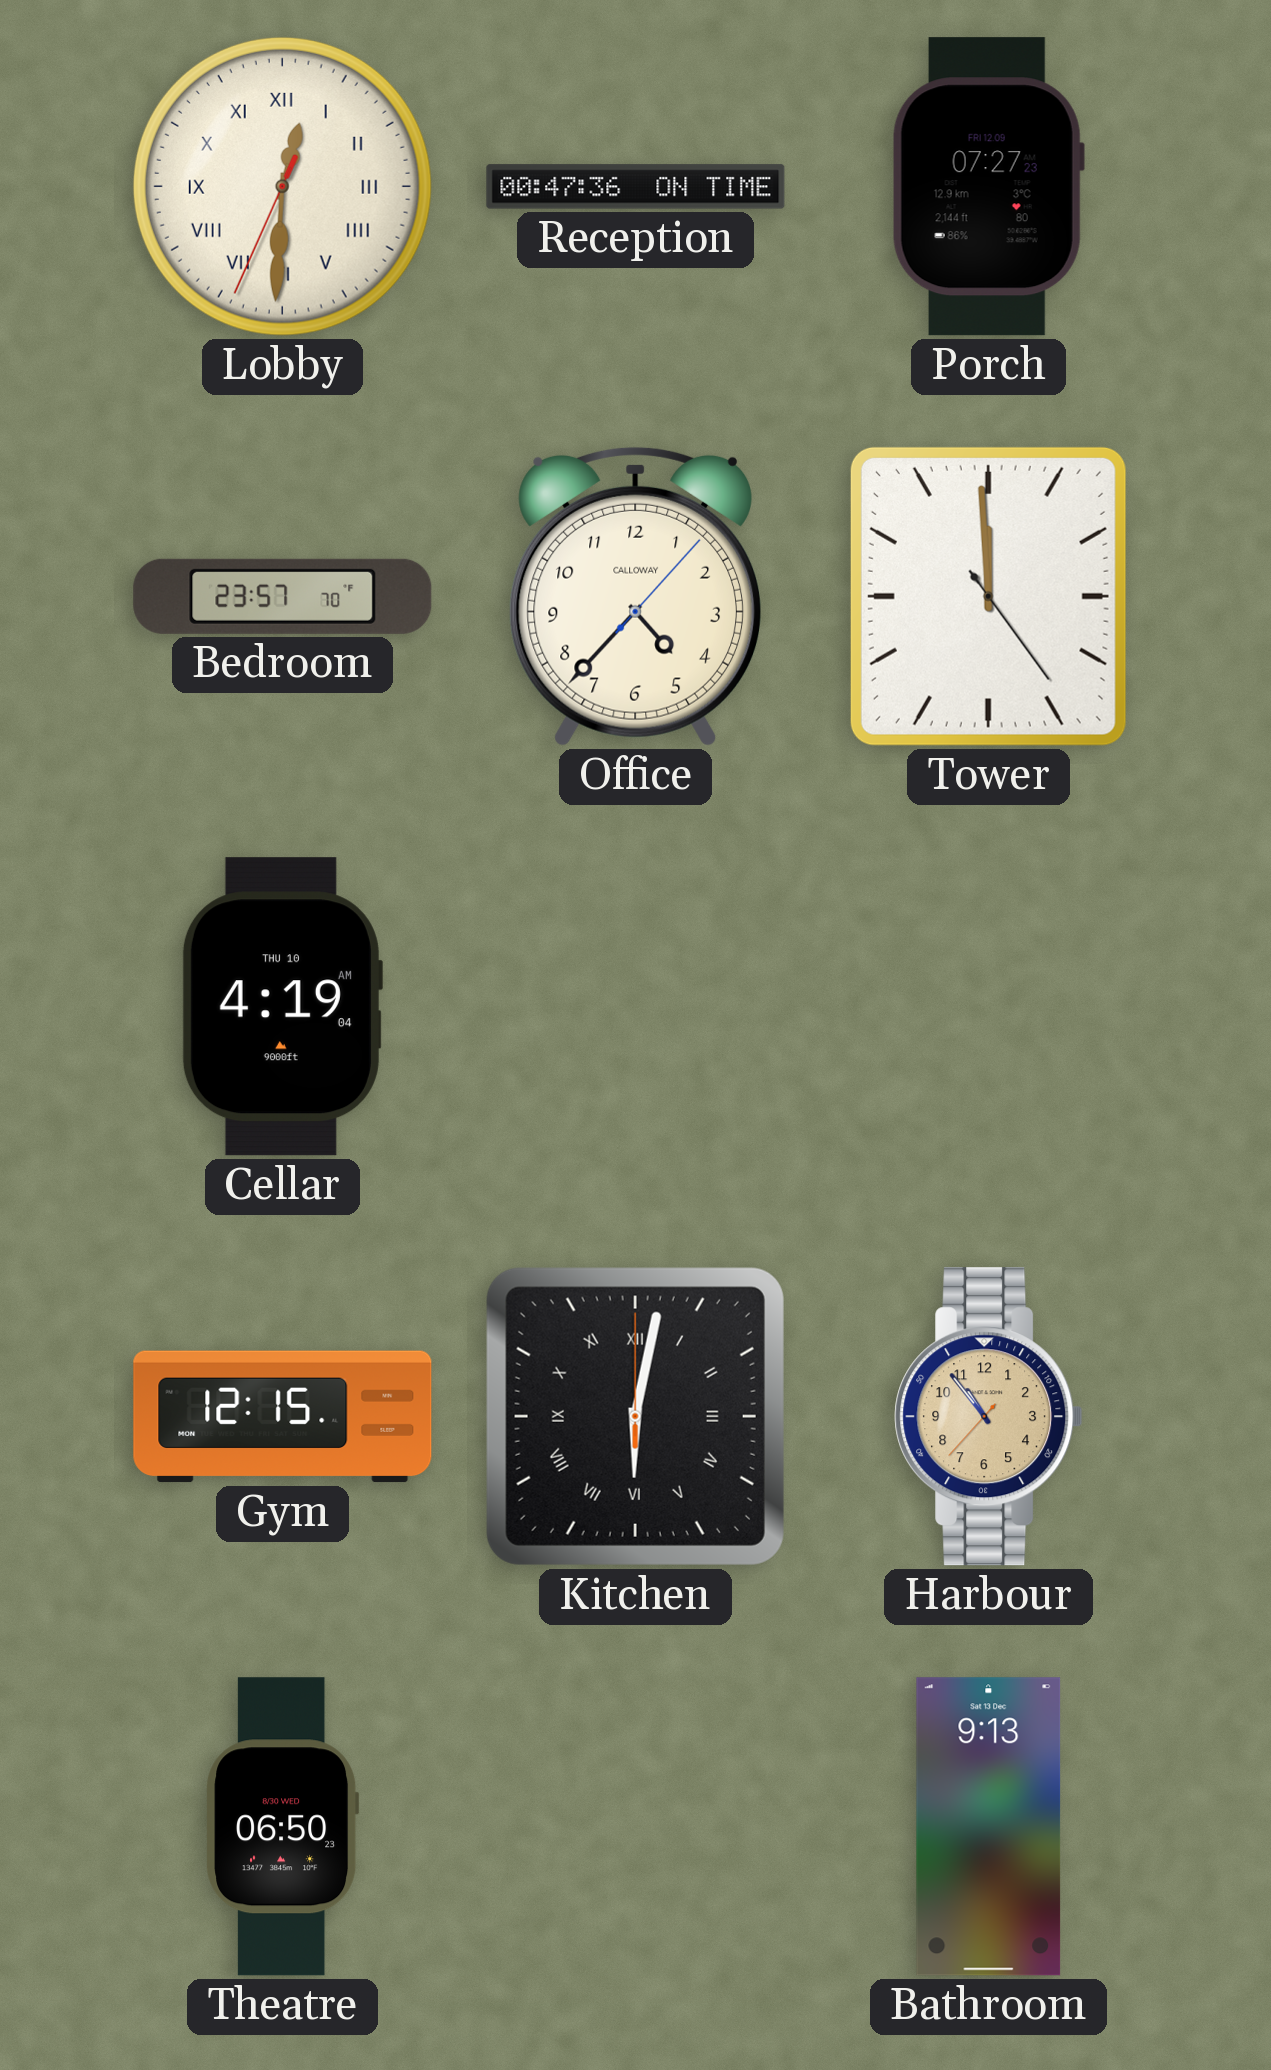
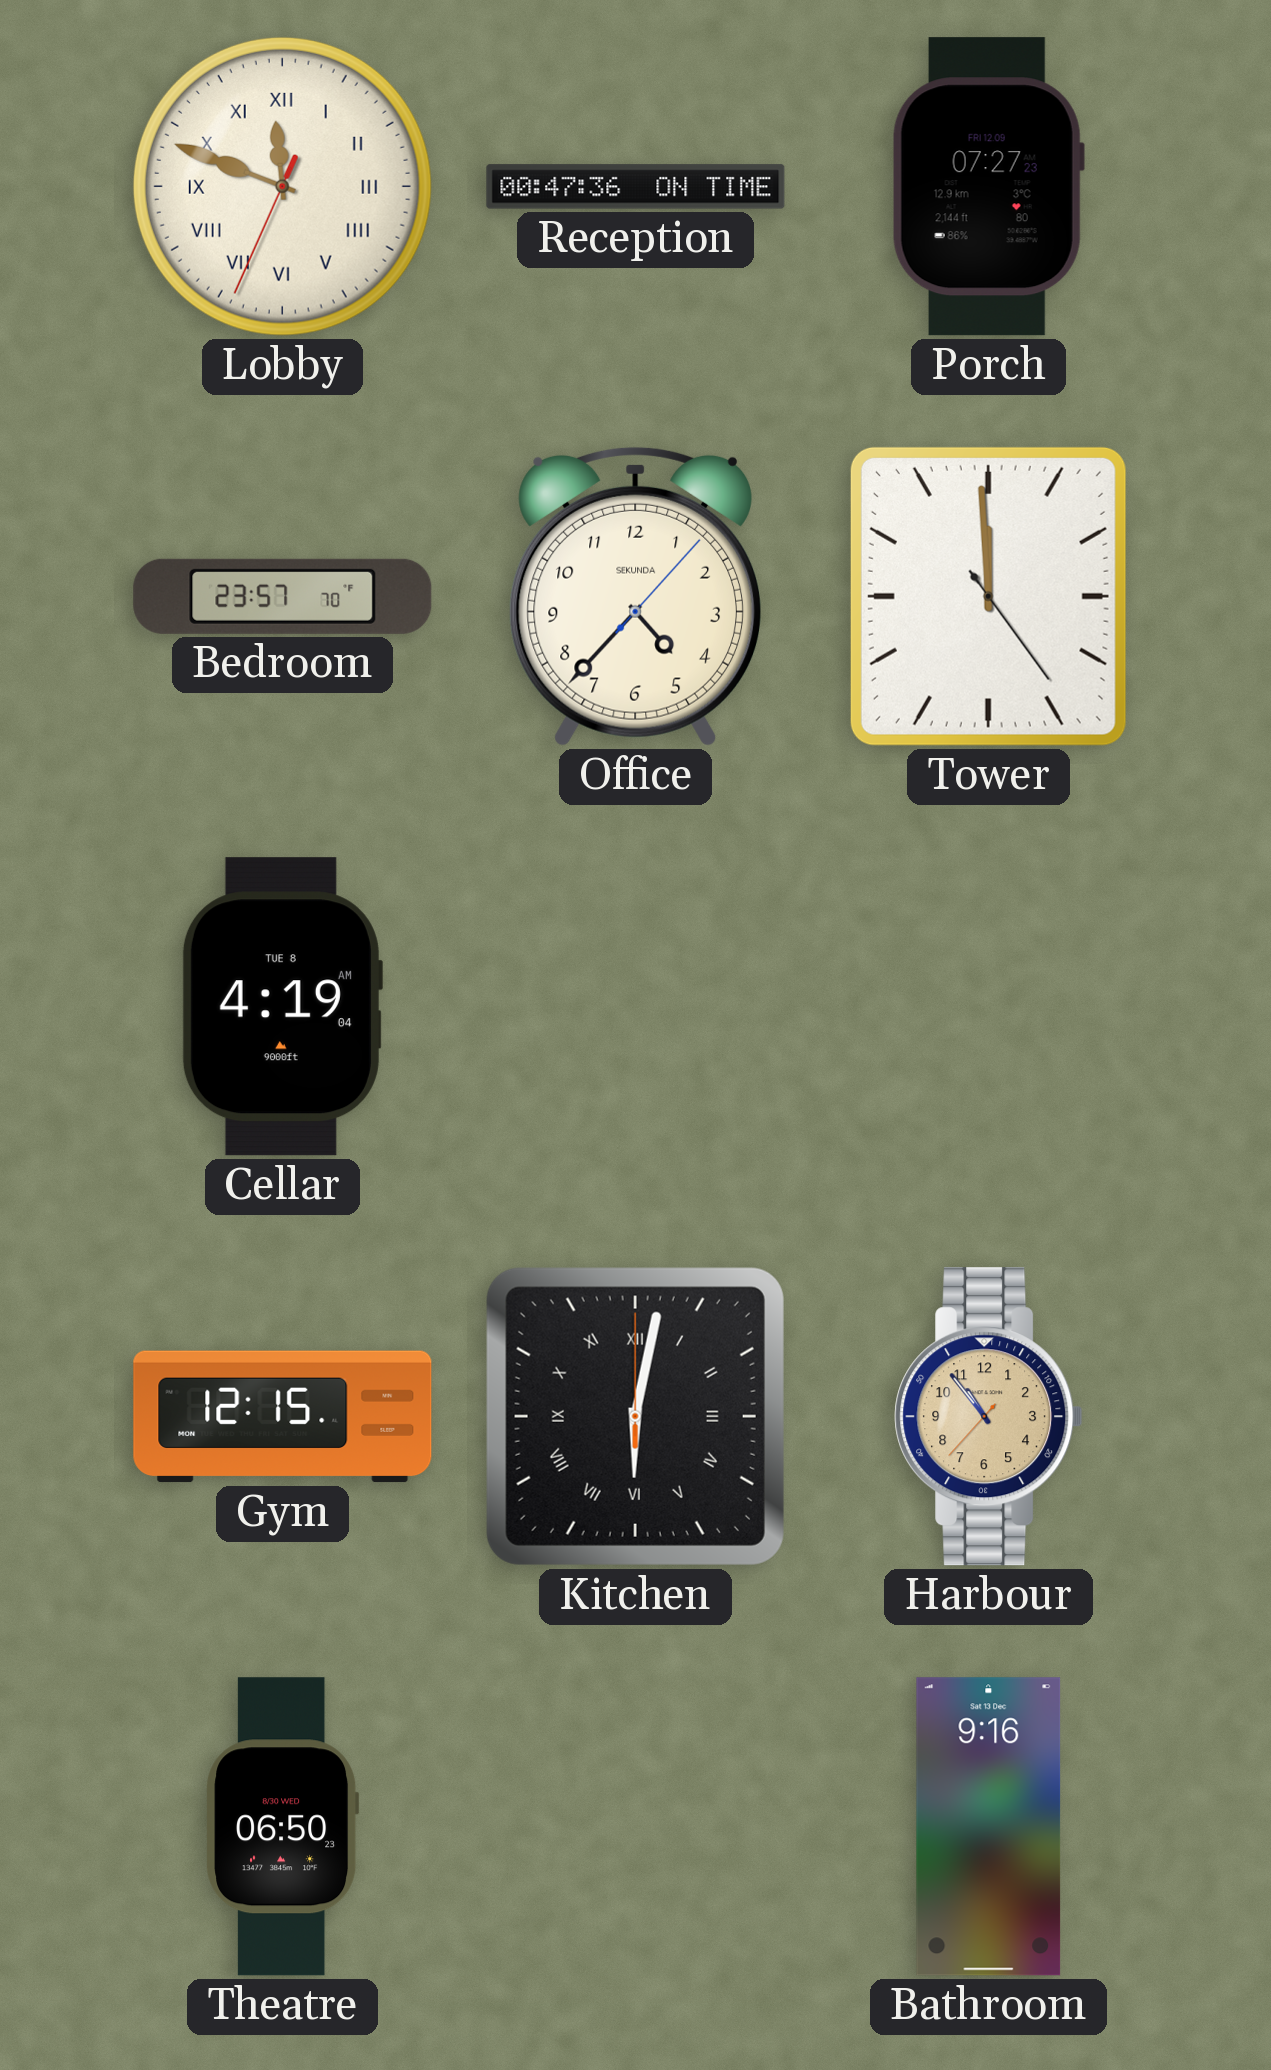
Lobby: 12:30 -> 11:48
Office brand: CALLOWAY -> SEKUNDA
Cellar date: THU 10 -> TUE 8
Bathroom: 9:13 -> 9:16
